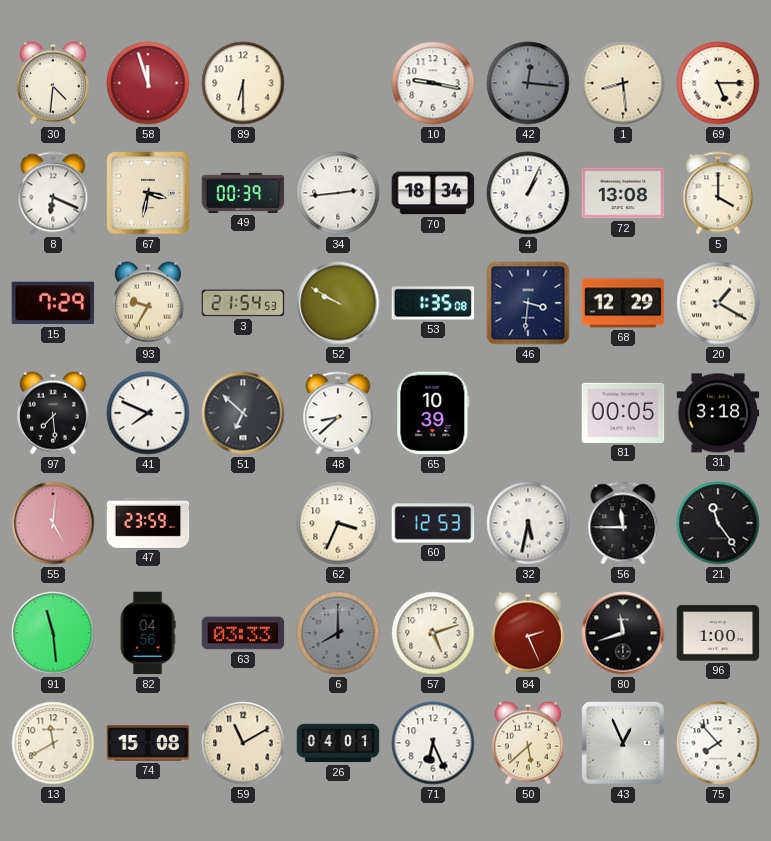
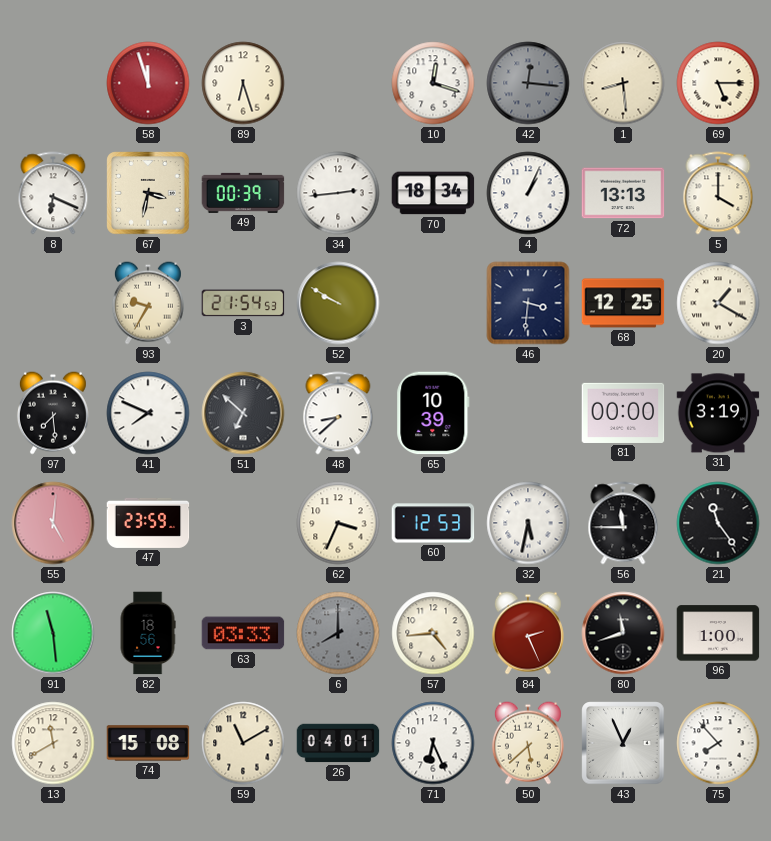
30: 4:31 -> none
89: 6:30 -> 6:27
10: 9:17 -> 12:18
72: 13:08 -> 13:13
15: 7:29 -> none
53: 1:35 -> none
68: 12:29 -> 12:25
81: 00:05 -> 00:00
31: 3:18 -> 3:19
82: 04:56 -> 18:56
57: 5:12 -> 4:44
